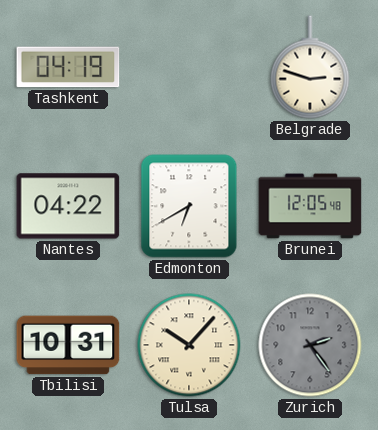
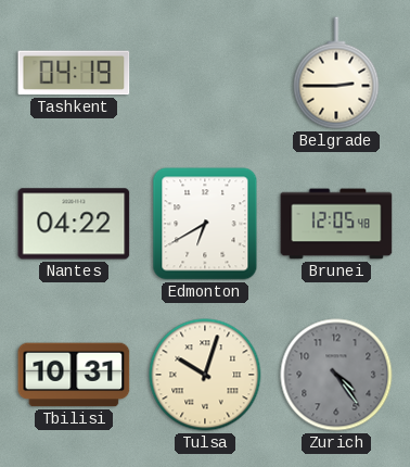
Belgrade: 2:48 -> 2:45
Tulsa: 10:07 -> 10:03
Zurich: 2:24 -> 4:24
